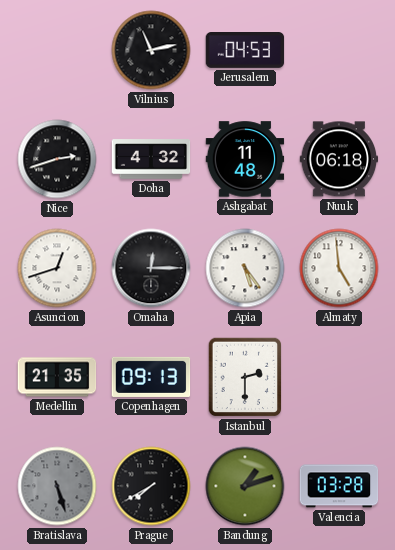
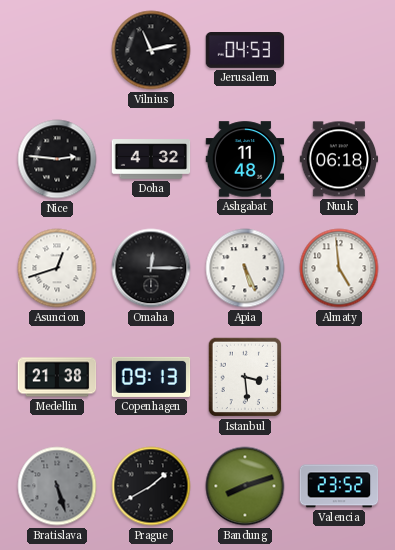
Nice: 2:42 -> 2:46
Apia: 5:24 -> 5:26
Medellin: 21:35 -> 21:38
Istanbul: 2:30 -> 3:29
Prague: 7:40 -> 1:40
Bandung: 1:12 -> 8:12
Valencia: 03:28 -> 23:52
